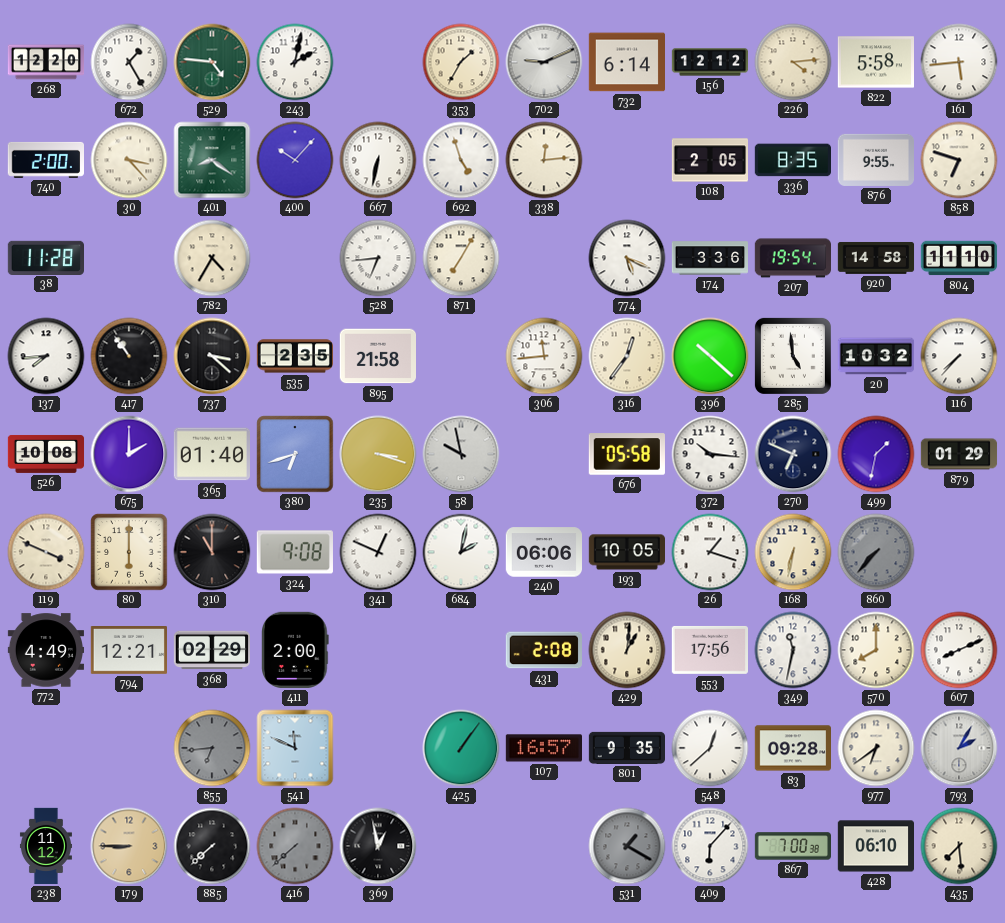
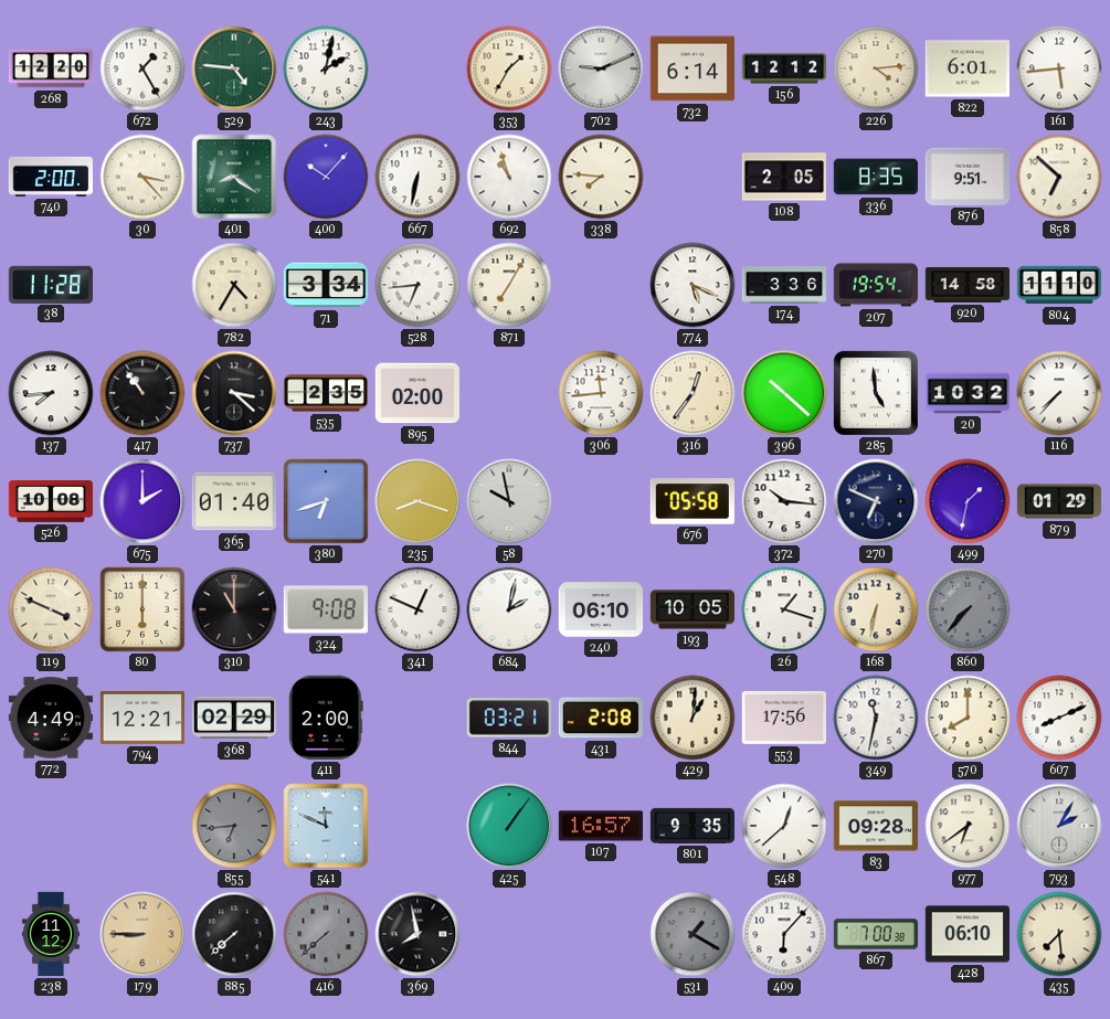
822: 5:58 -> 6:01
692: 4:57 -> 10:57
338: 12:14 -> 7:46
876: 9:55 -> 9:51
858: 6:48 -> 6:52
71: none -> 3:34
895: 21:58 -> 02:00
235: 3:18 -> 8:18
240: 06:06 -> 06:10
844: none -> 03:21
369: 12:58 -> 7:58
